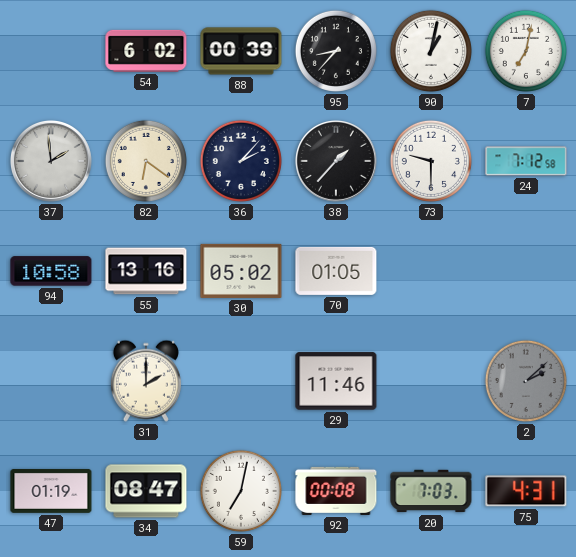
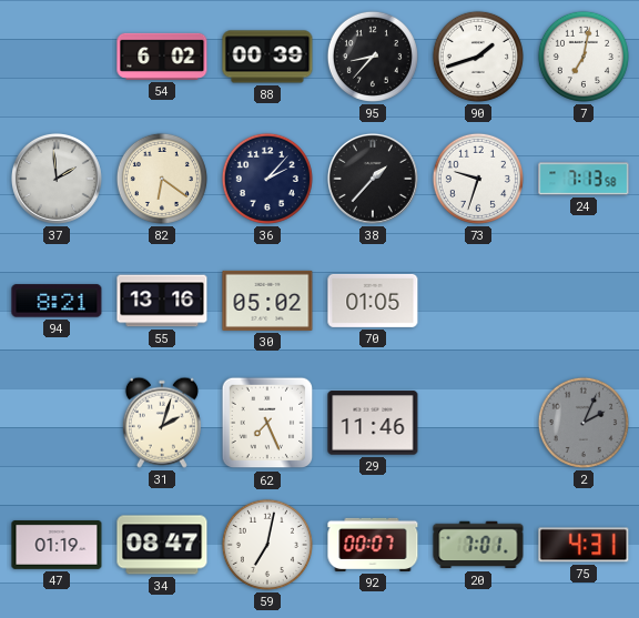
90: 1:02 -> 1:42
73: 9:30 -> 9:33
24: 7:12 -> 7:13
94: 10:58 -> 8:21
31: 2:00 -> 2:03
62: none -> 7:26
2: 2:08 -> 2:04
92: 00:08 -> 00:07
20: 7:03 -> 7:01
